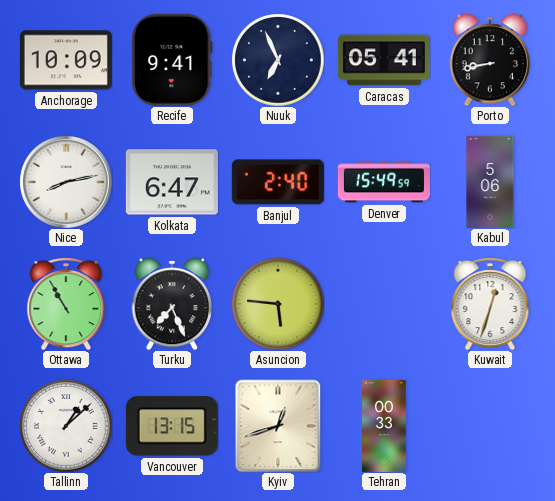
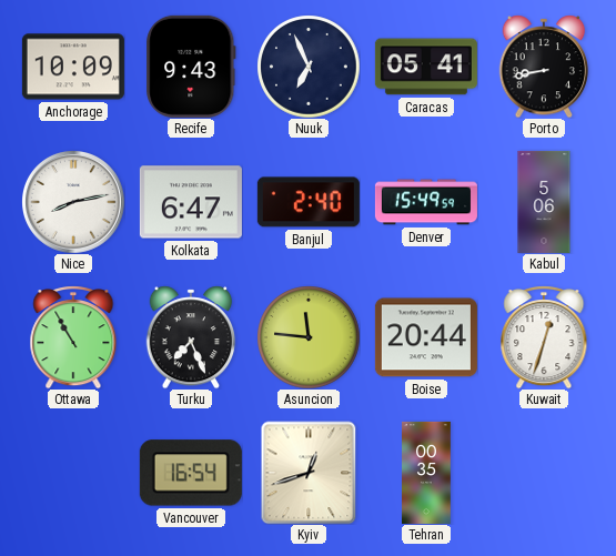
Recife: 9:41 -> 9:43
Asuncion: 5:46 -> 11:46
Boise: none -> 20:44
Tallinn: 1:08 -> none
Vancouver: 13:15 -> 16:54
Tehran: 00:33 -> 00:35
